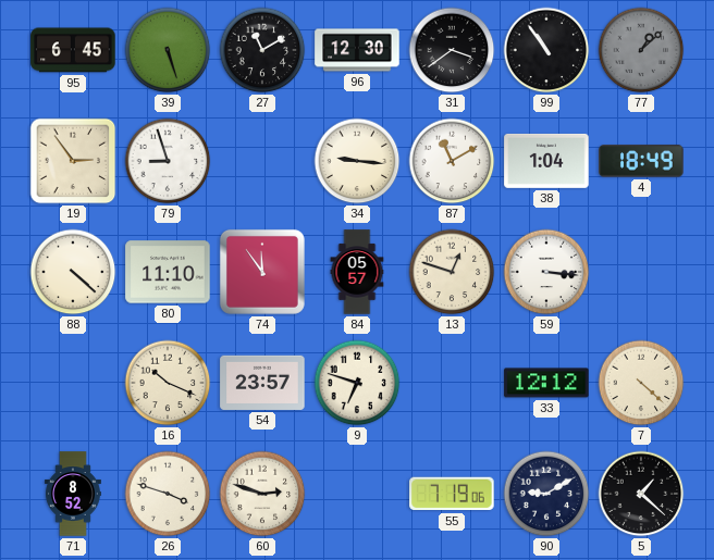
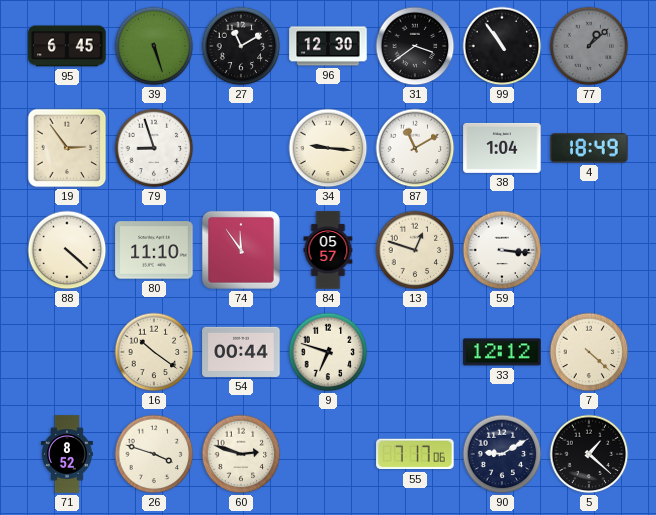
16: 10:19 -> 10:21
54: 23:57 -> 00:44
55: 7:19 -> 7:17
